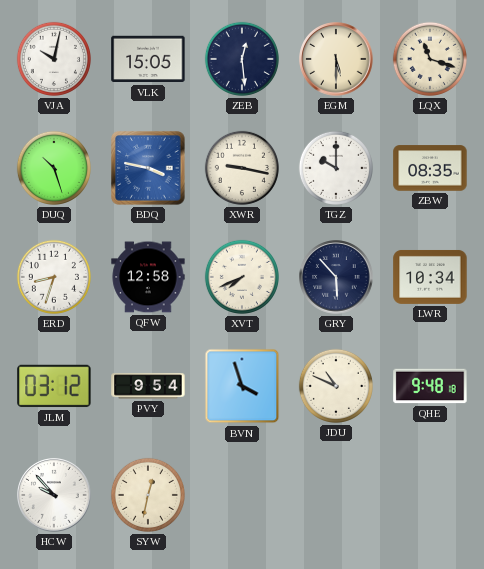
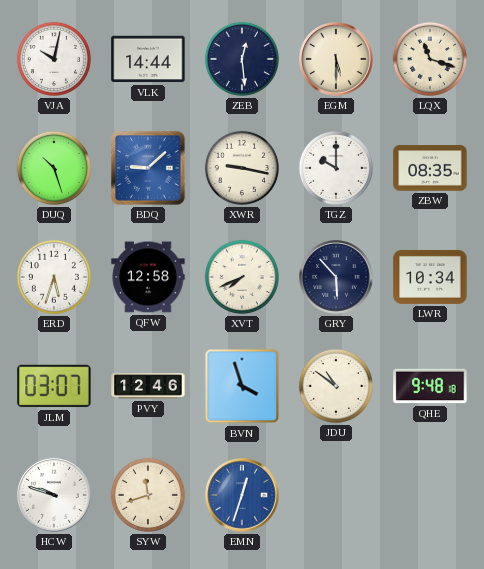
VLK: 15:05 -> 14:44
BDQ: 3:47 -> 9:08
ERD: 8:33 -> 5:33
JLM: 03:12 -> 03:07
PVY: 9:54 -> 12:46
JDU: 10:49 -> 10:51
HCW: 9:53 -> 9:48
SYW: 12:32 -> 11:42
EMN: none -> 12:33
